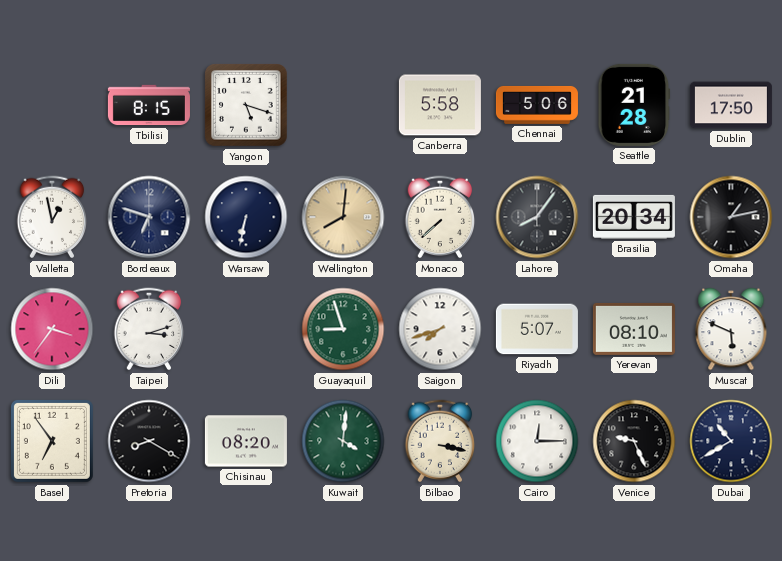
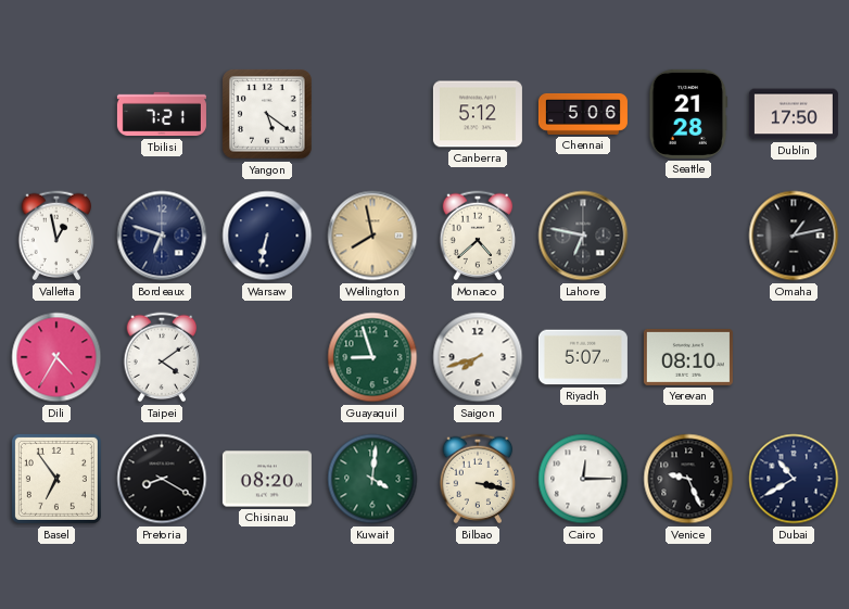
Tbilisi: 8:15 -> 7:21
Yangon: 5:18 -> 5:21
Canberra: 5:58 -> 5:12
Wellington: 8:01 -> 7:58
Monaco: 7:38 -> 4:38
Lahore: 8:06 -> 6:47
Brasilia: 20:34 -> none
Dili: 3:36 -> 4:35
Taipei: 3:12 -> 4:09
Muscat: 5:49 -> none
